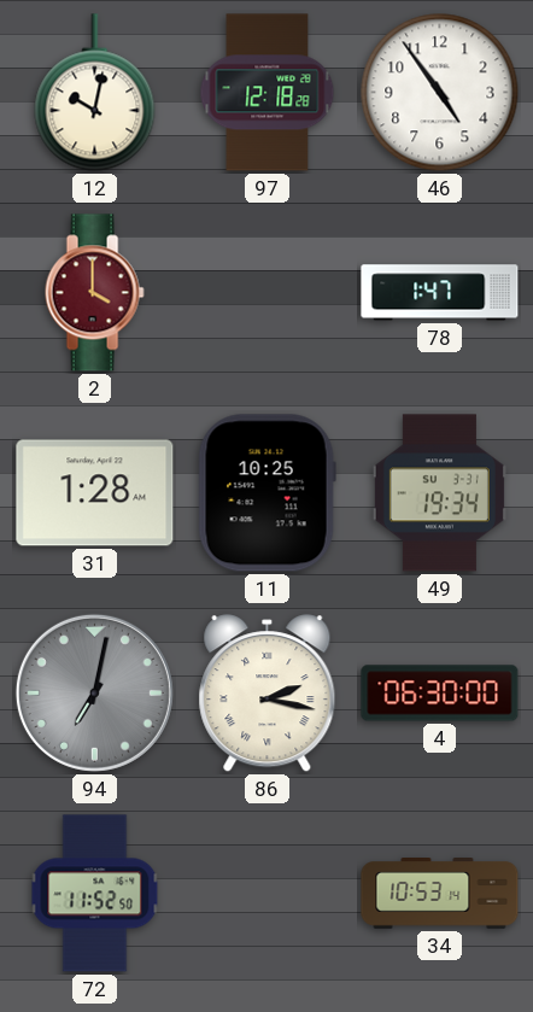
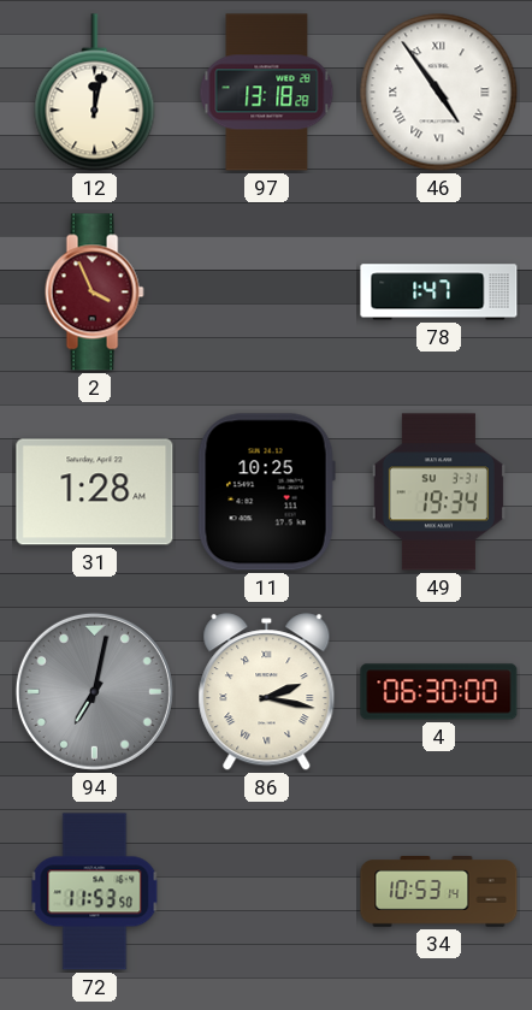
12: 10:02 -> 12:02
97: 12:18 -> 13:18
46 numerals: Arabic -> Roman
2: 4:00 -> 3:56
72: 11:52 -> 11:53
